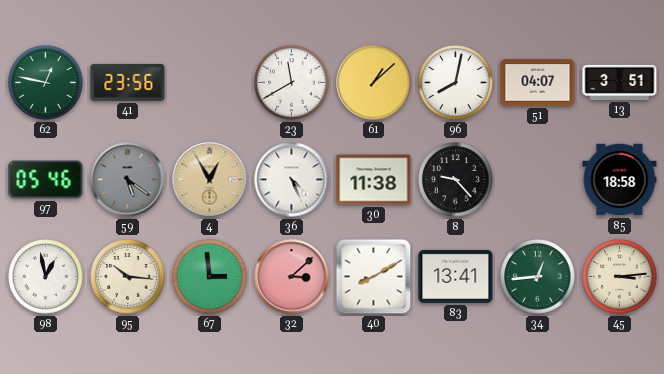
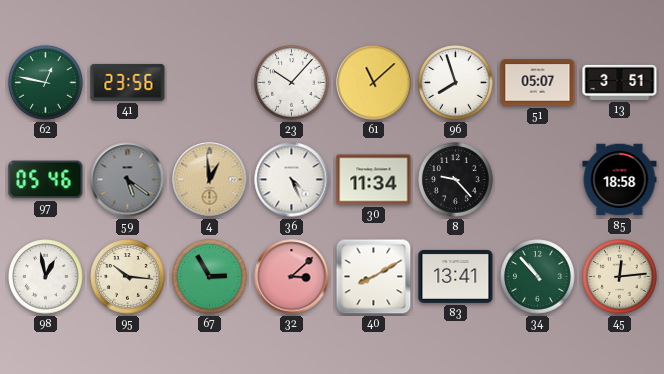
23: 11:40 -> 10:07
61: 1:08 -> 11:08
96: 8:02 -> 7:57
51: 04:07 -> 05:07
4: 12:55 -> 12:59
30: 11:38 -> 11:34
67: 2:59 -> 2:55
34: 12:44 -> 10:53
45: 3:14 -> 12:14
